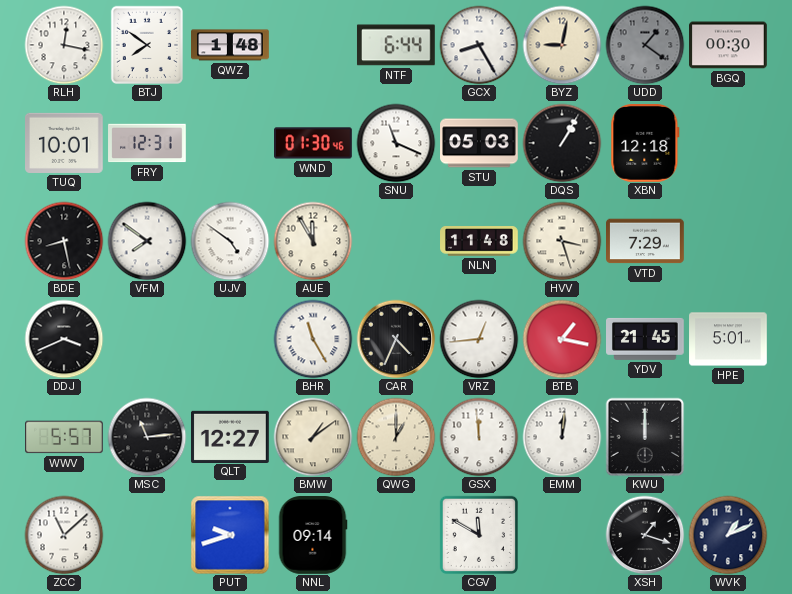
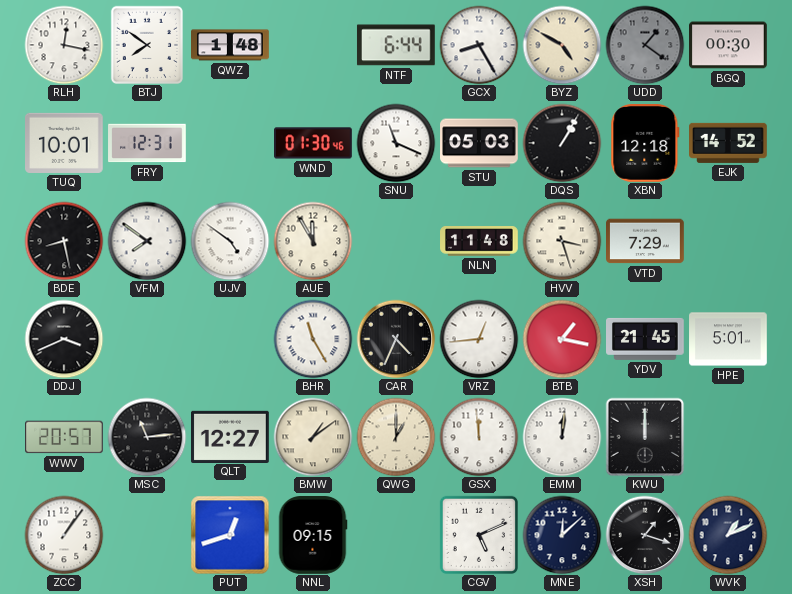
BYZ: 9:02 -> 4:50
EJK: none -> 14:52
WWV: 5:57 -> 20:57
ZCC: 11:08 -> 1:06
PUT: 9:42 -> 12:42
NNL: 09:14 -> 09:15
CGV: 11:50 -> 5:11
MNE: none -> 12:08
